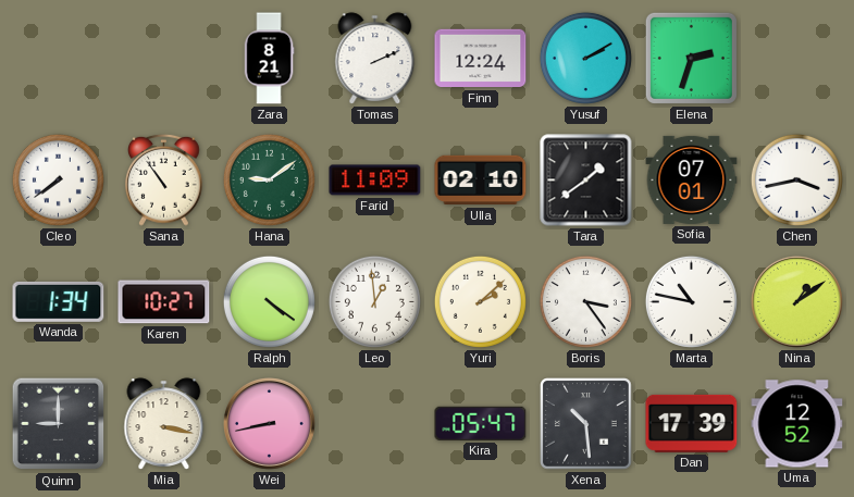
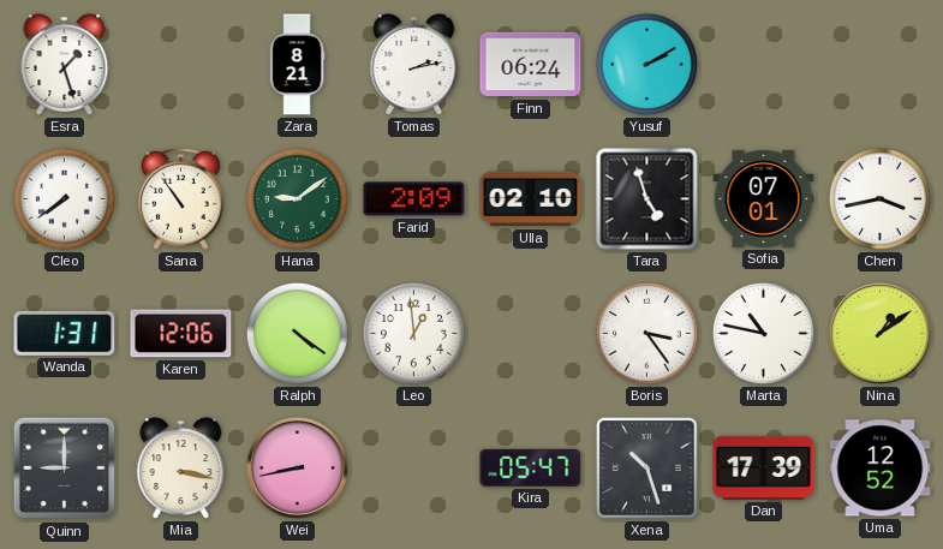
Esra: none -> 1:27
Tomas: 2:11 -> 2:13
Finn: 12:24 -> 06:24
Elena: 2:33 -> none
Farid: 11:09 -> 2:09
Tara: 1:39 -> 4:57
Wanda: 1:34 -> 1:31
Karen: 10:27 -> 12:06
Yuri: 2:08 -> none
Xena: 10:29 -> 10:27
